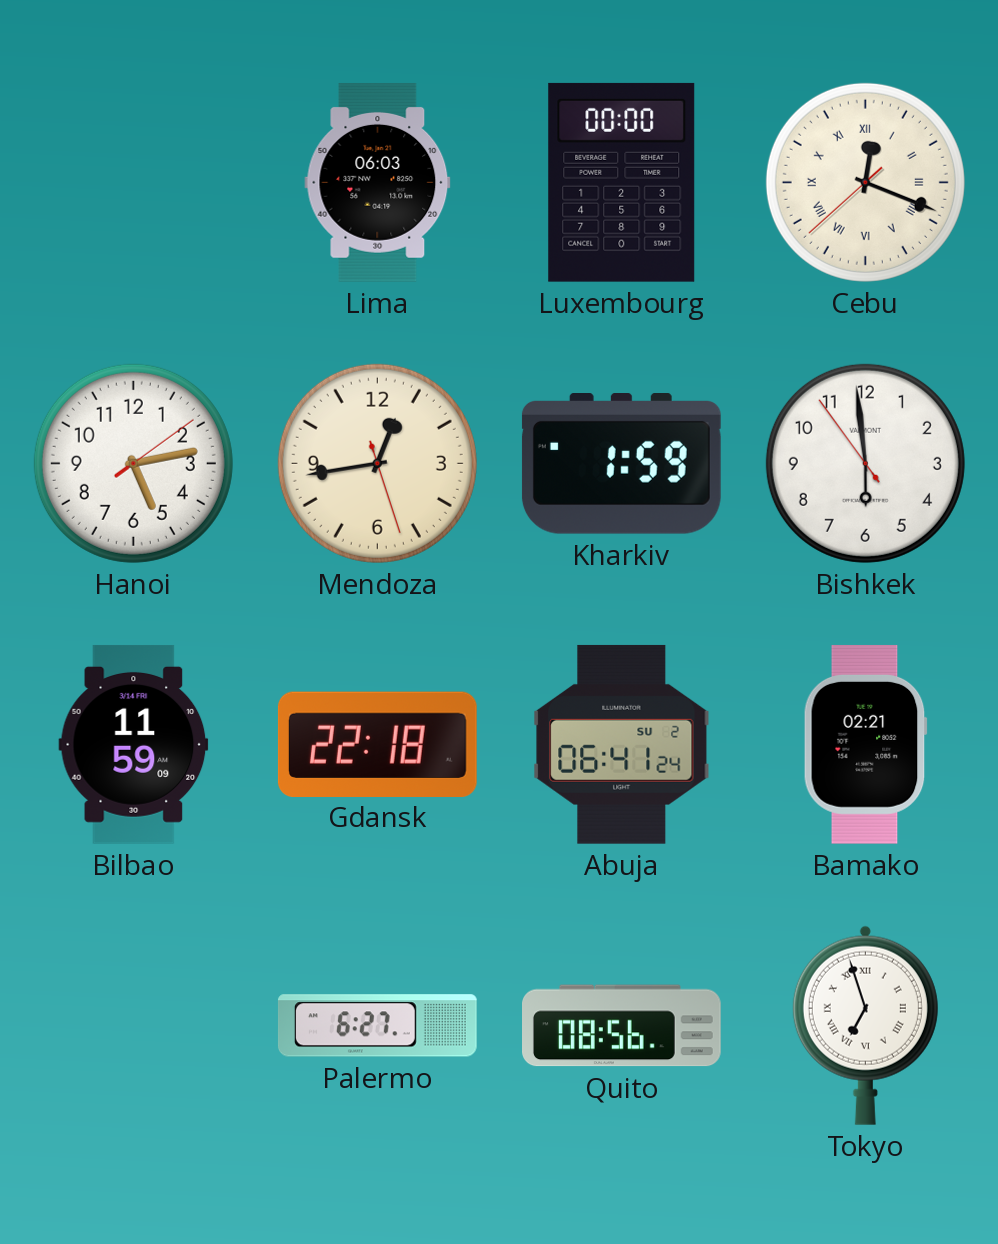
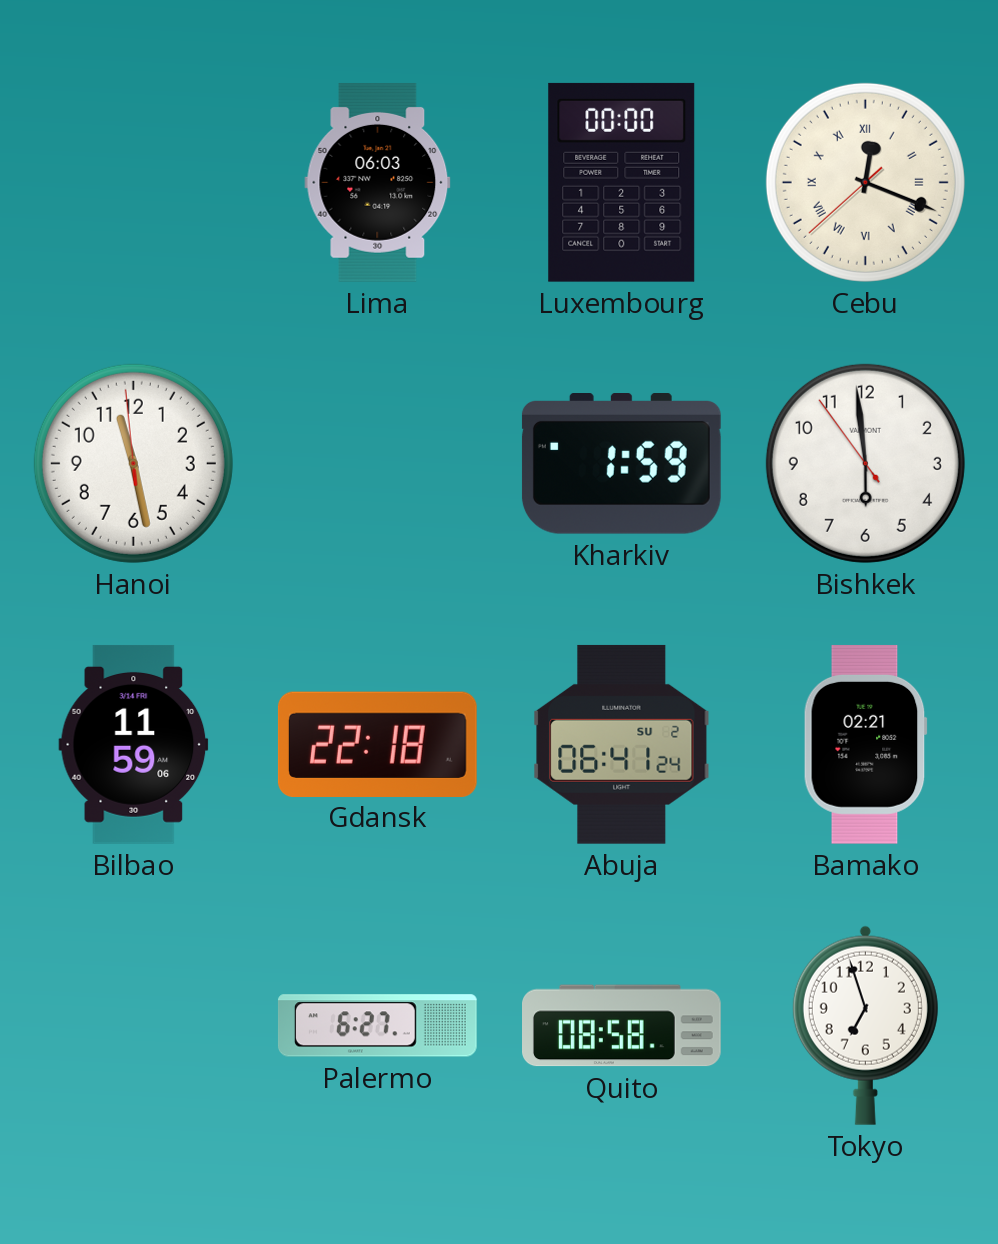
Hanoi: 5:13 -> 11:27
Mendoza: 12:43 -> none
Bilbao: 11:59:09 -> 11:59:06
Quito: 08:56 -> 08:58
Tokyo numerals: Roman -> Arabic
